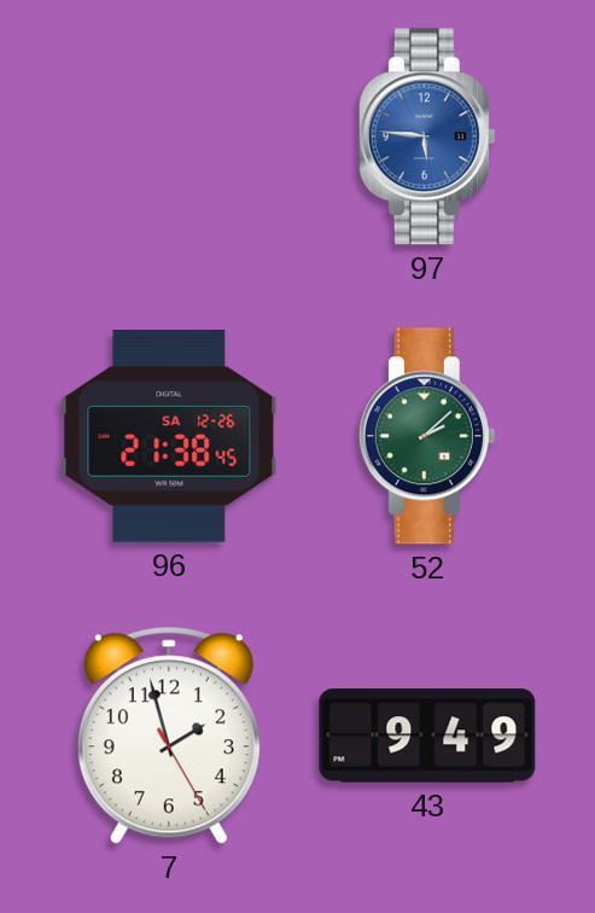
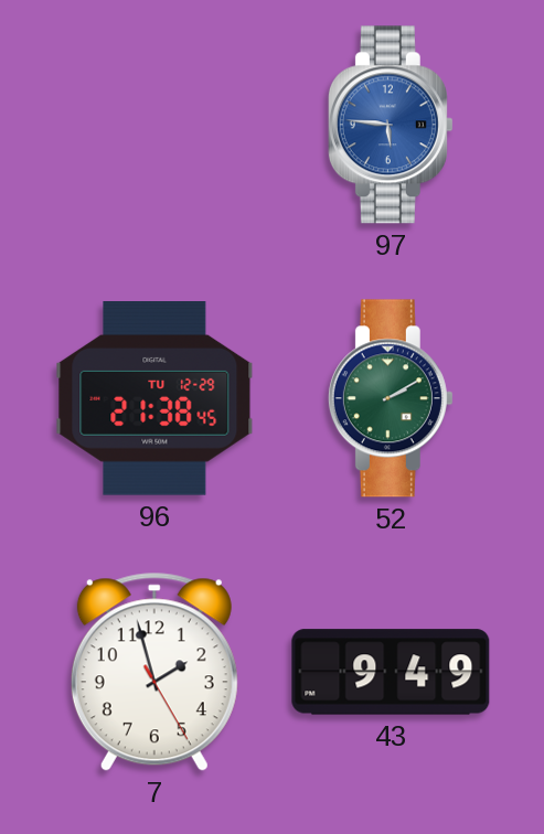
96 date: SA 12-26 -> TU 12-29
52: 2:08 -> 2:10
